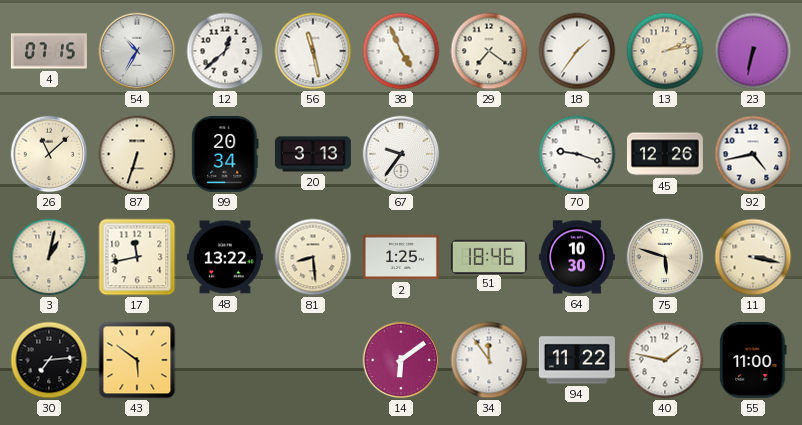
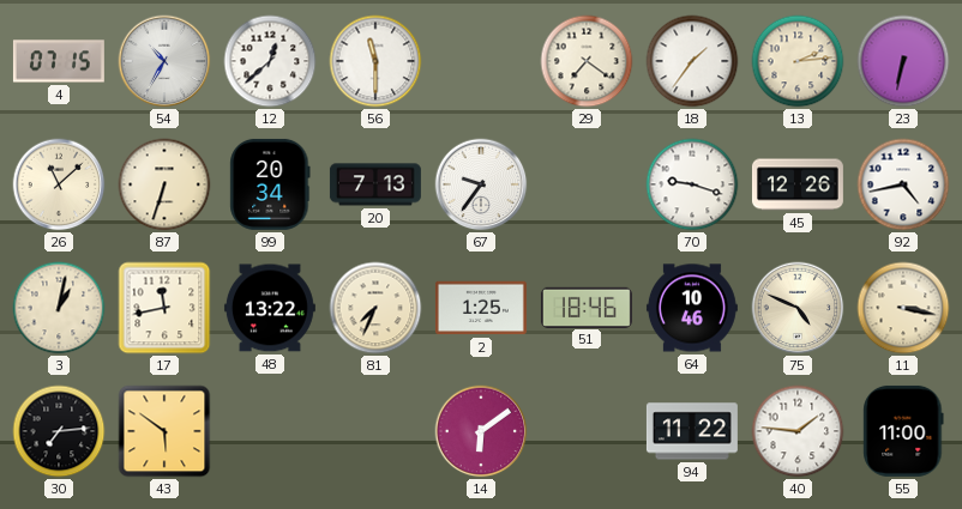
56: 11:28 -> 11:30
38: 4:56 -> none
13: 2:13 -> 2:14
20: 3:13 -> 7:13
81: 8:29 -> 7:34
64: 10:30 -> 10:46
75: 5:48 -> 4:49
34: 11:54 -> none
40: 1:47 -> 1:46
